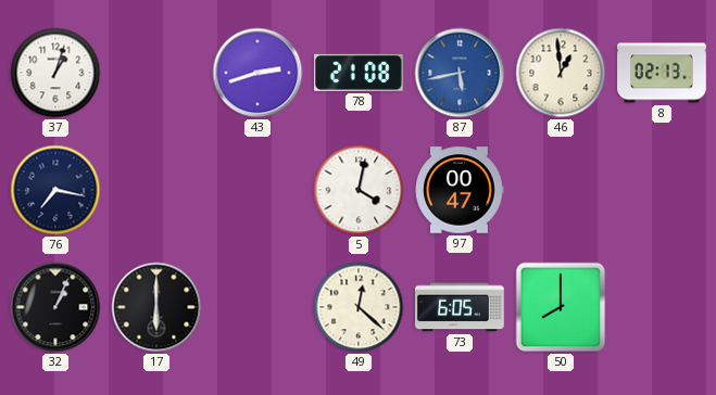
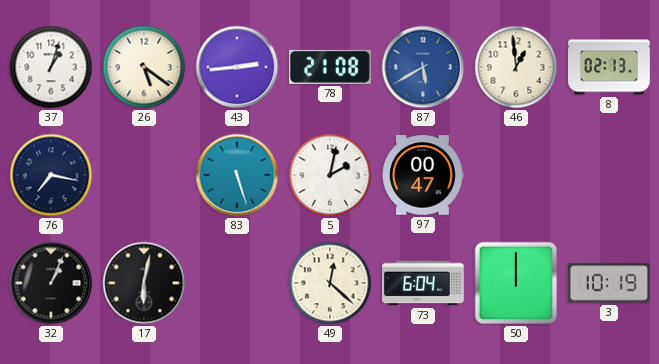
26: none -> 5:21
43: 2:42 -> 2:44
87: 5:43 -> 5:40
83: none -> 5:27
5: 4:02 -> 2:02
17: 6:00 -> 6:02
73: 6:05 -> 6:04
50: 8:00 -> 12:00
3: none -> 10:19
